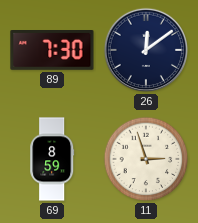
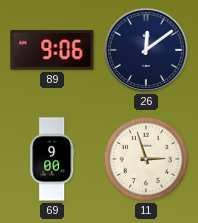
89: 7:30 -> 9:06
69: 8:59 -> 9:00
